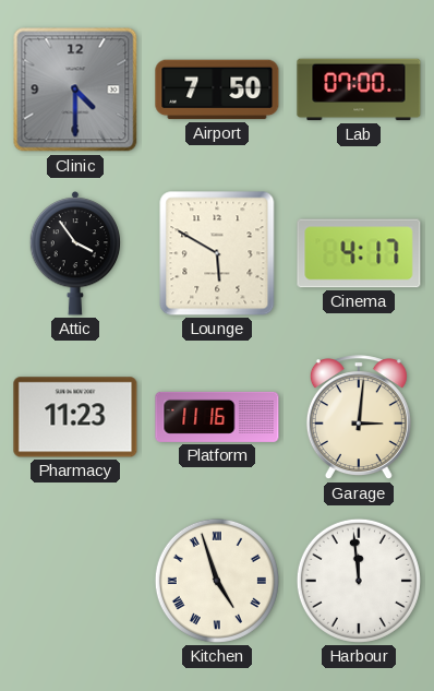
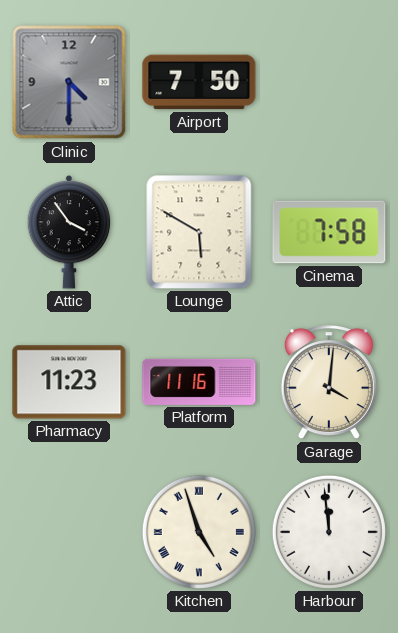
Lab: 07:00 -> none
Cinema: 4:17 -> 7:58
Garage: 3:01 -> 4:01
